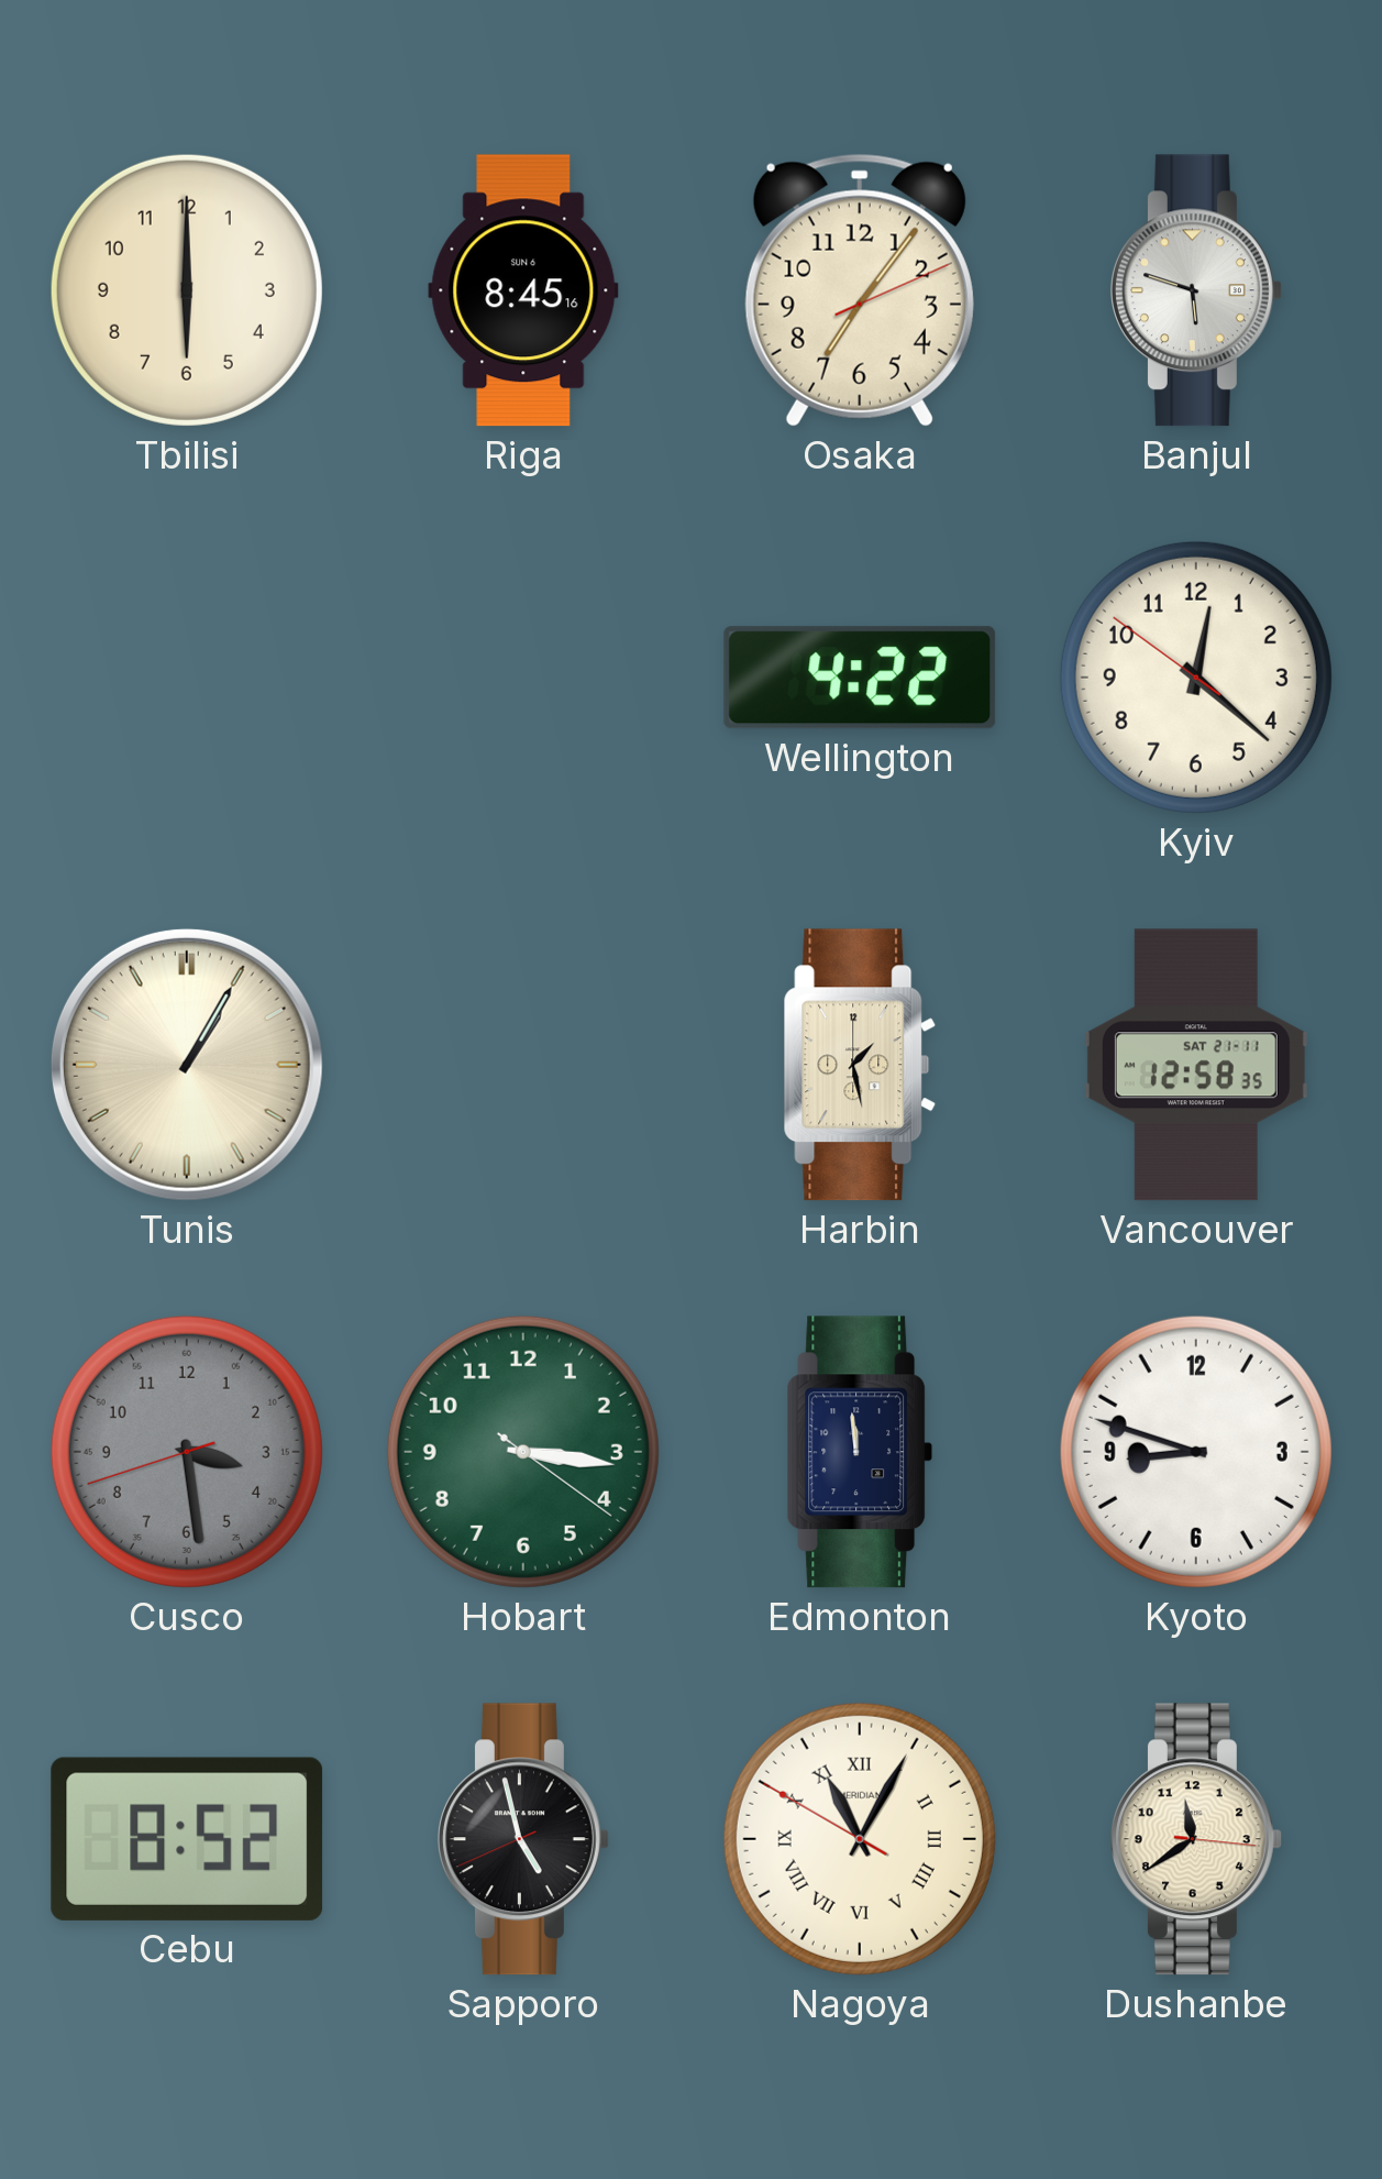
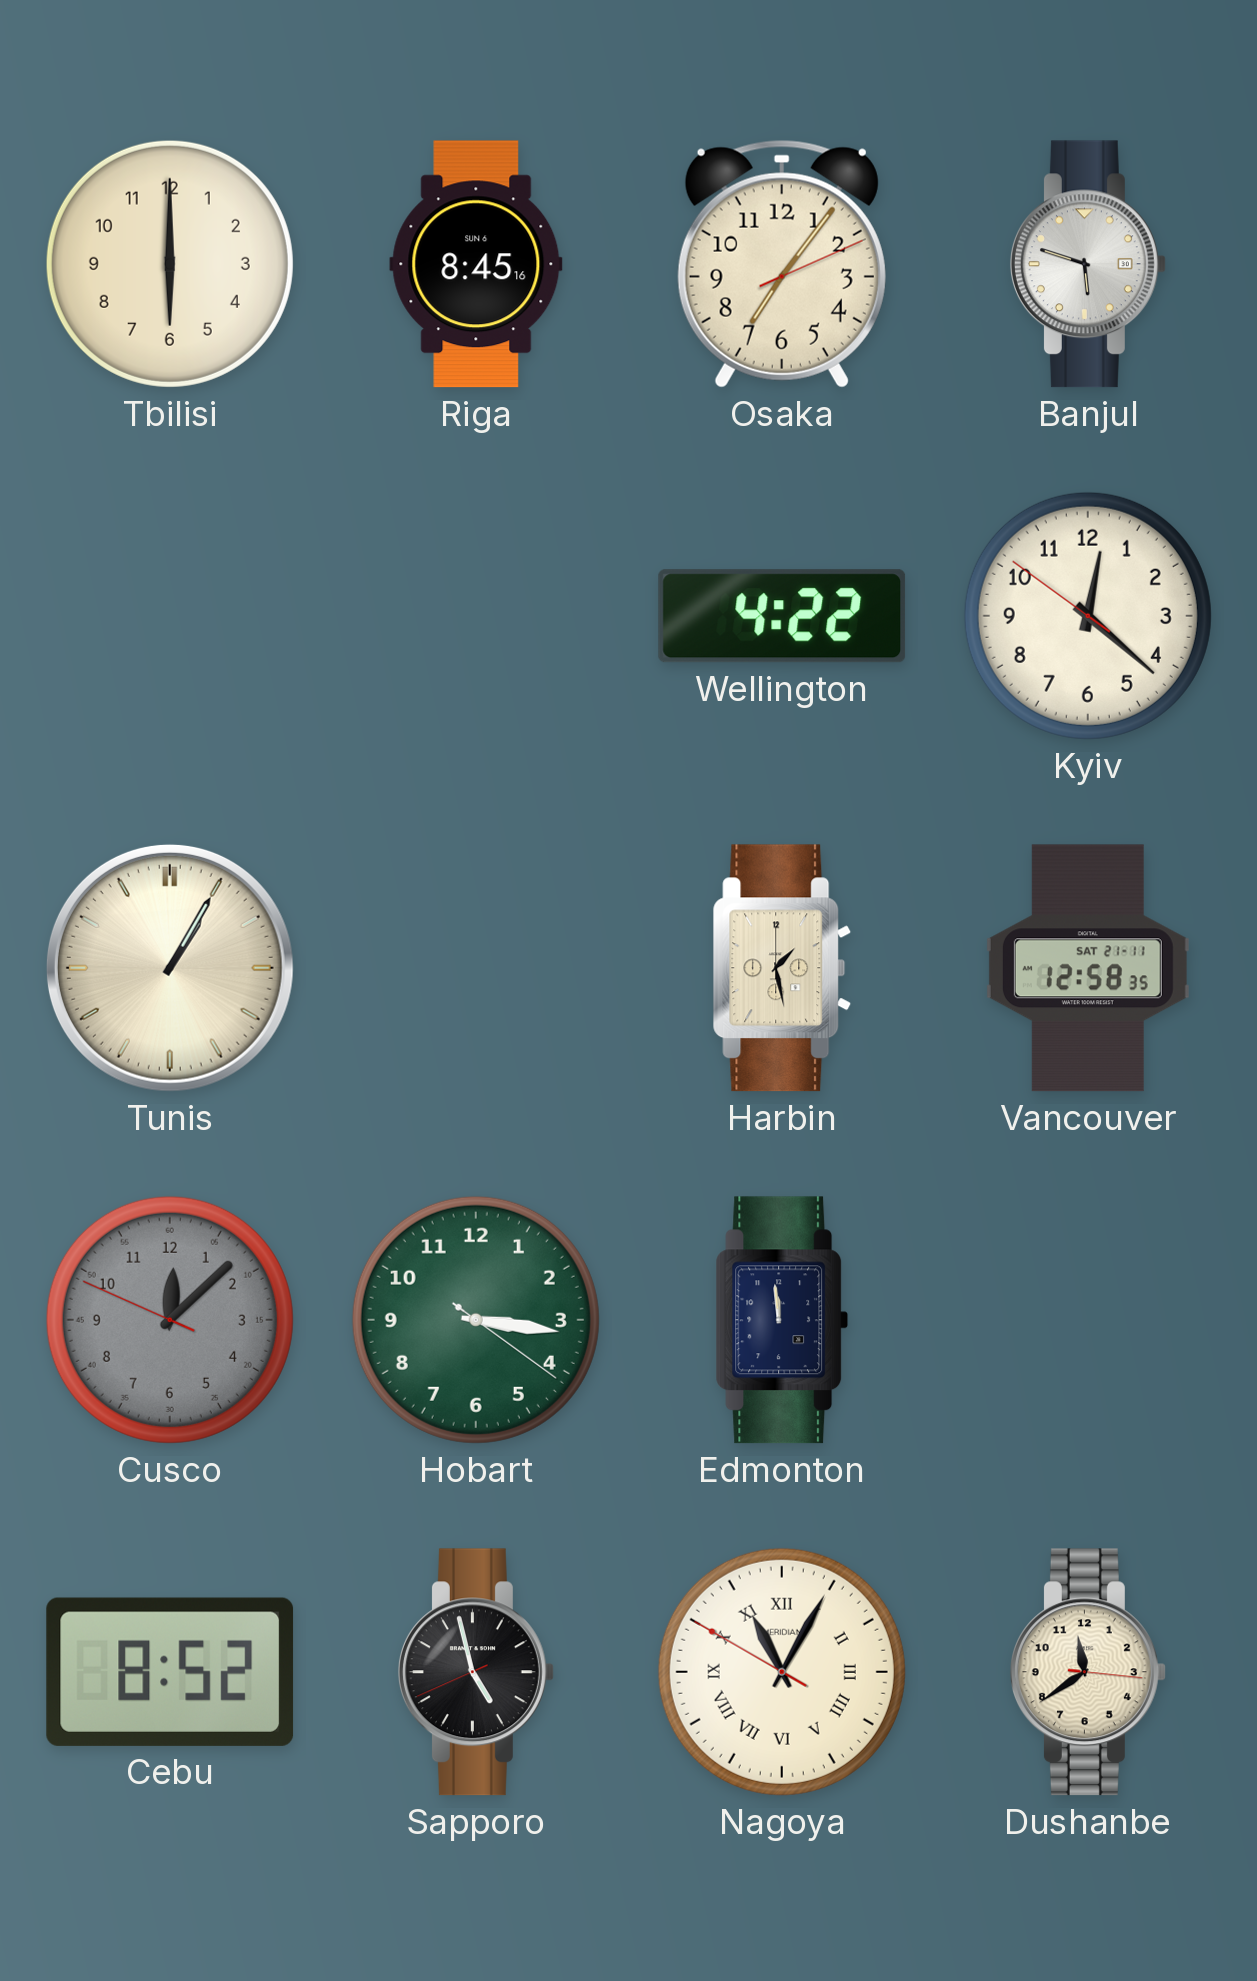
Cusco: 3:28 -> 12:07
Kyoto: 8:48 -> none
